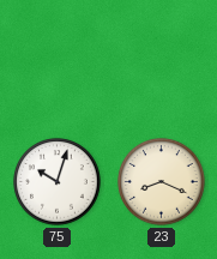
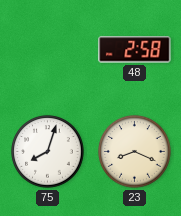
48: none -> 2:58
75: 10:03 -> 8:03
